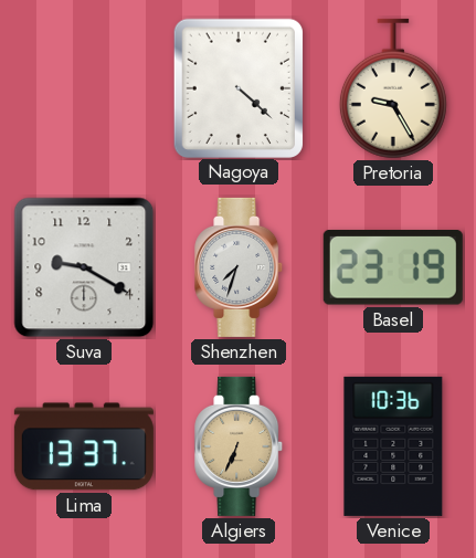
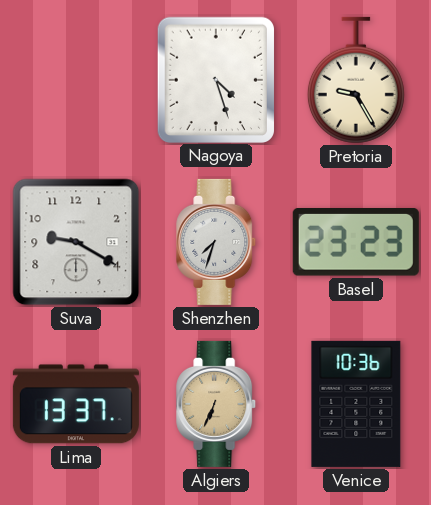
Nagoya: 4:22 -> 4:27
Basel: 23:19 -> 23:23
